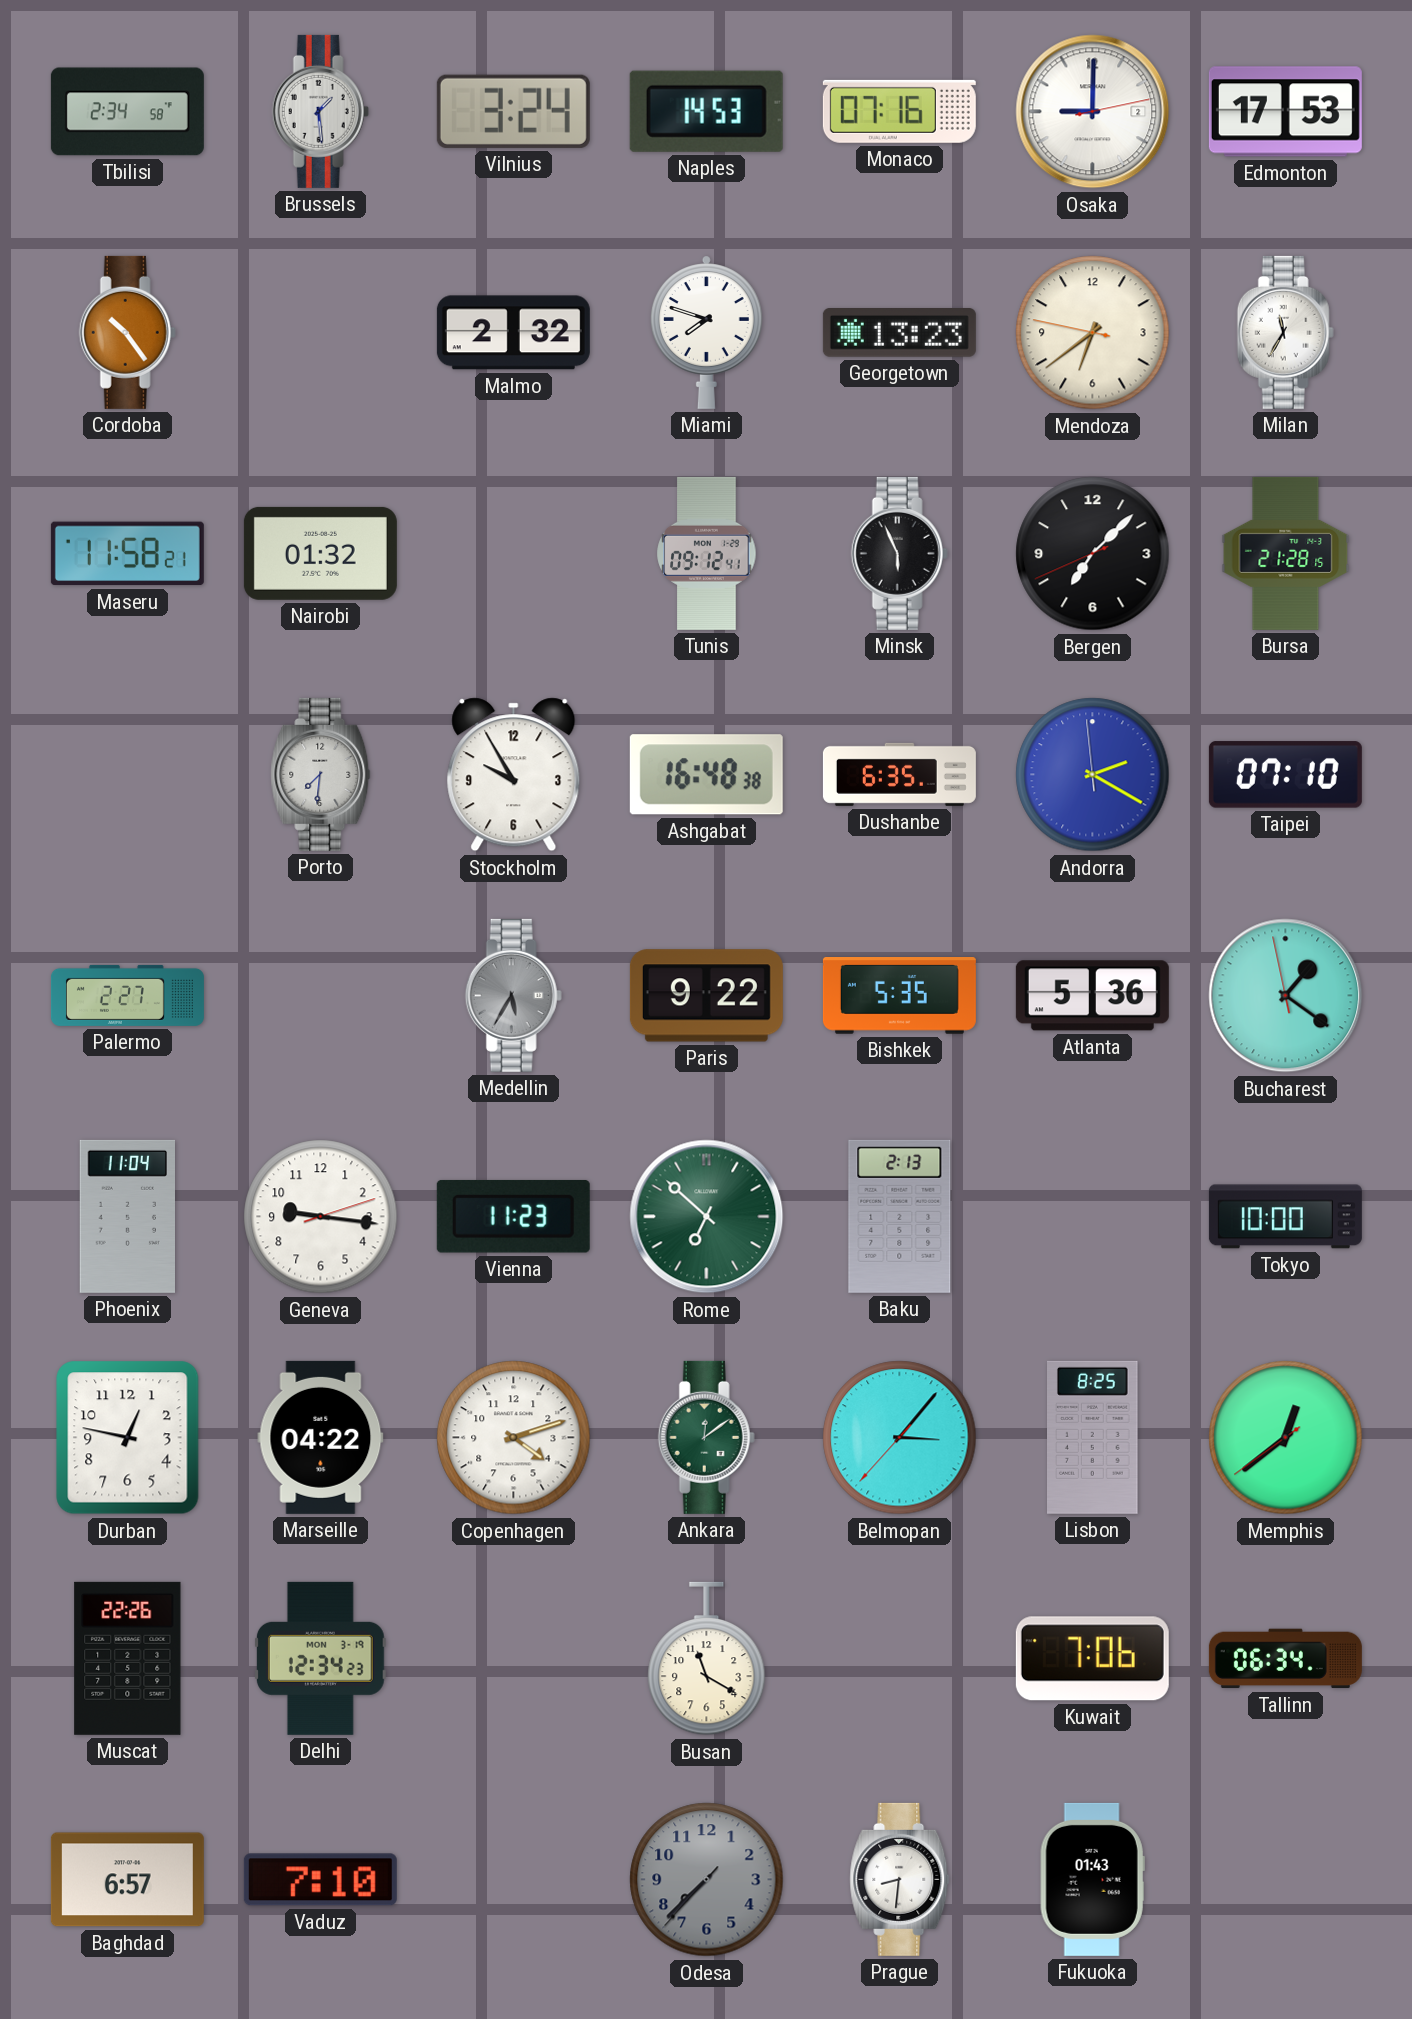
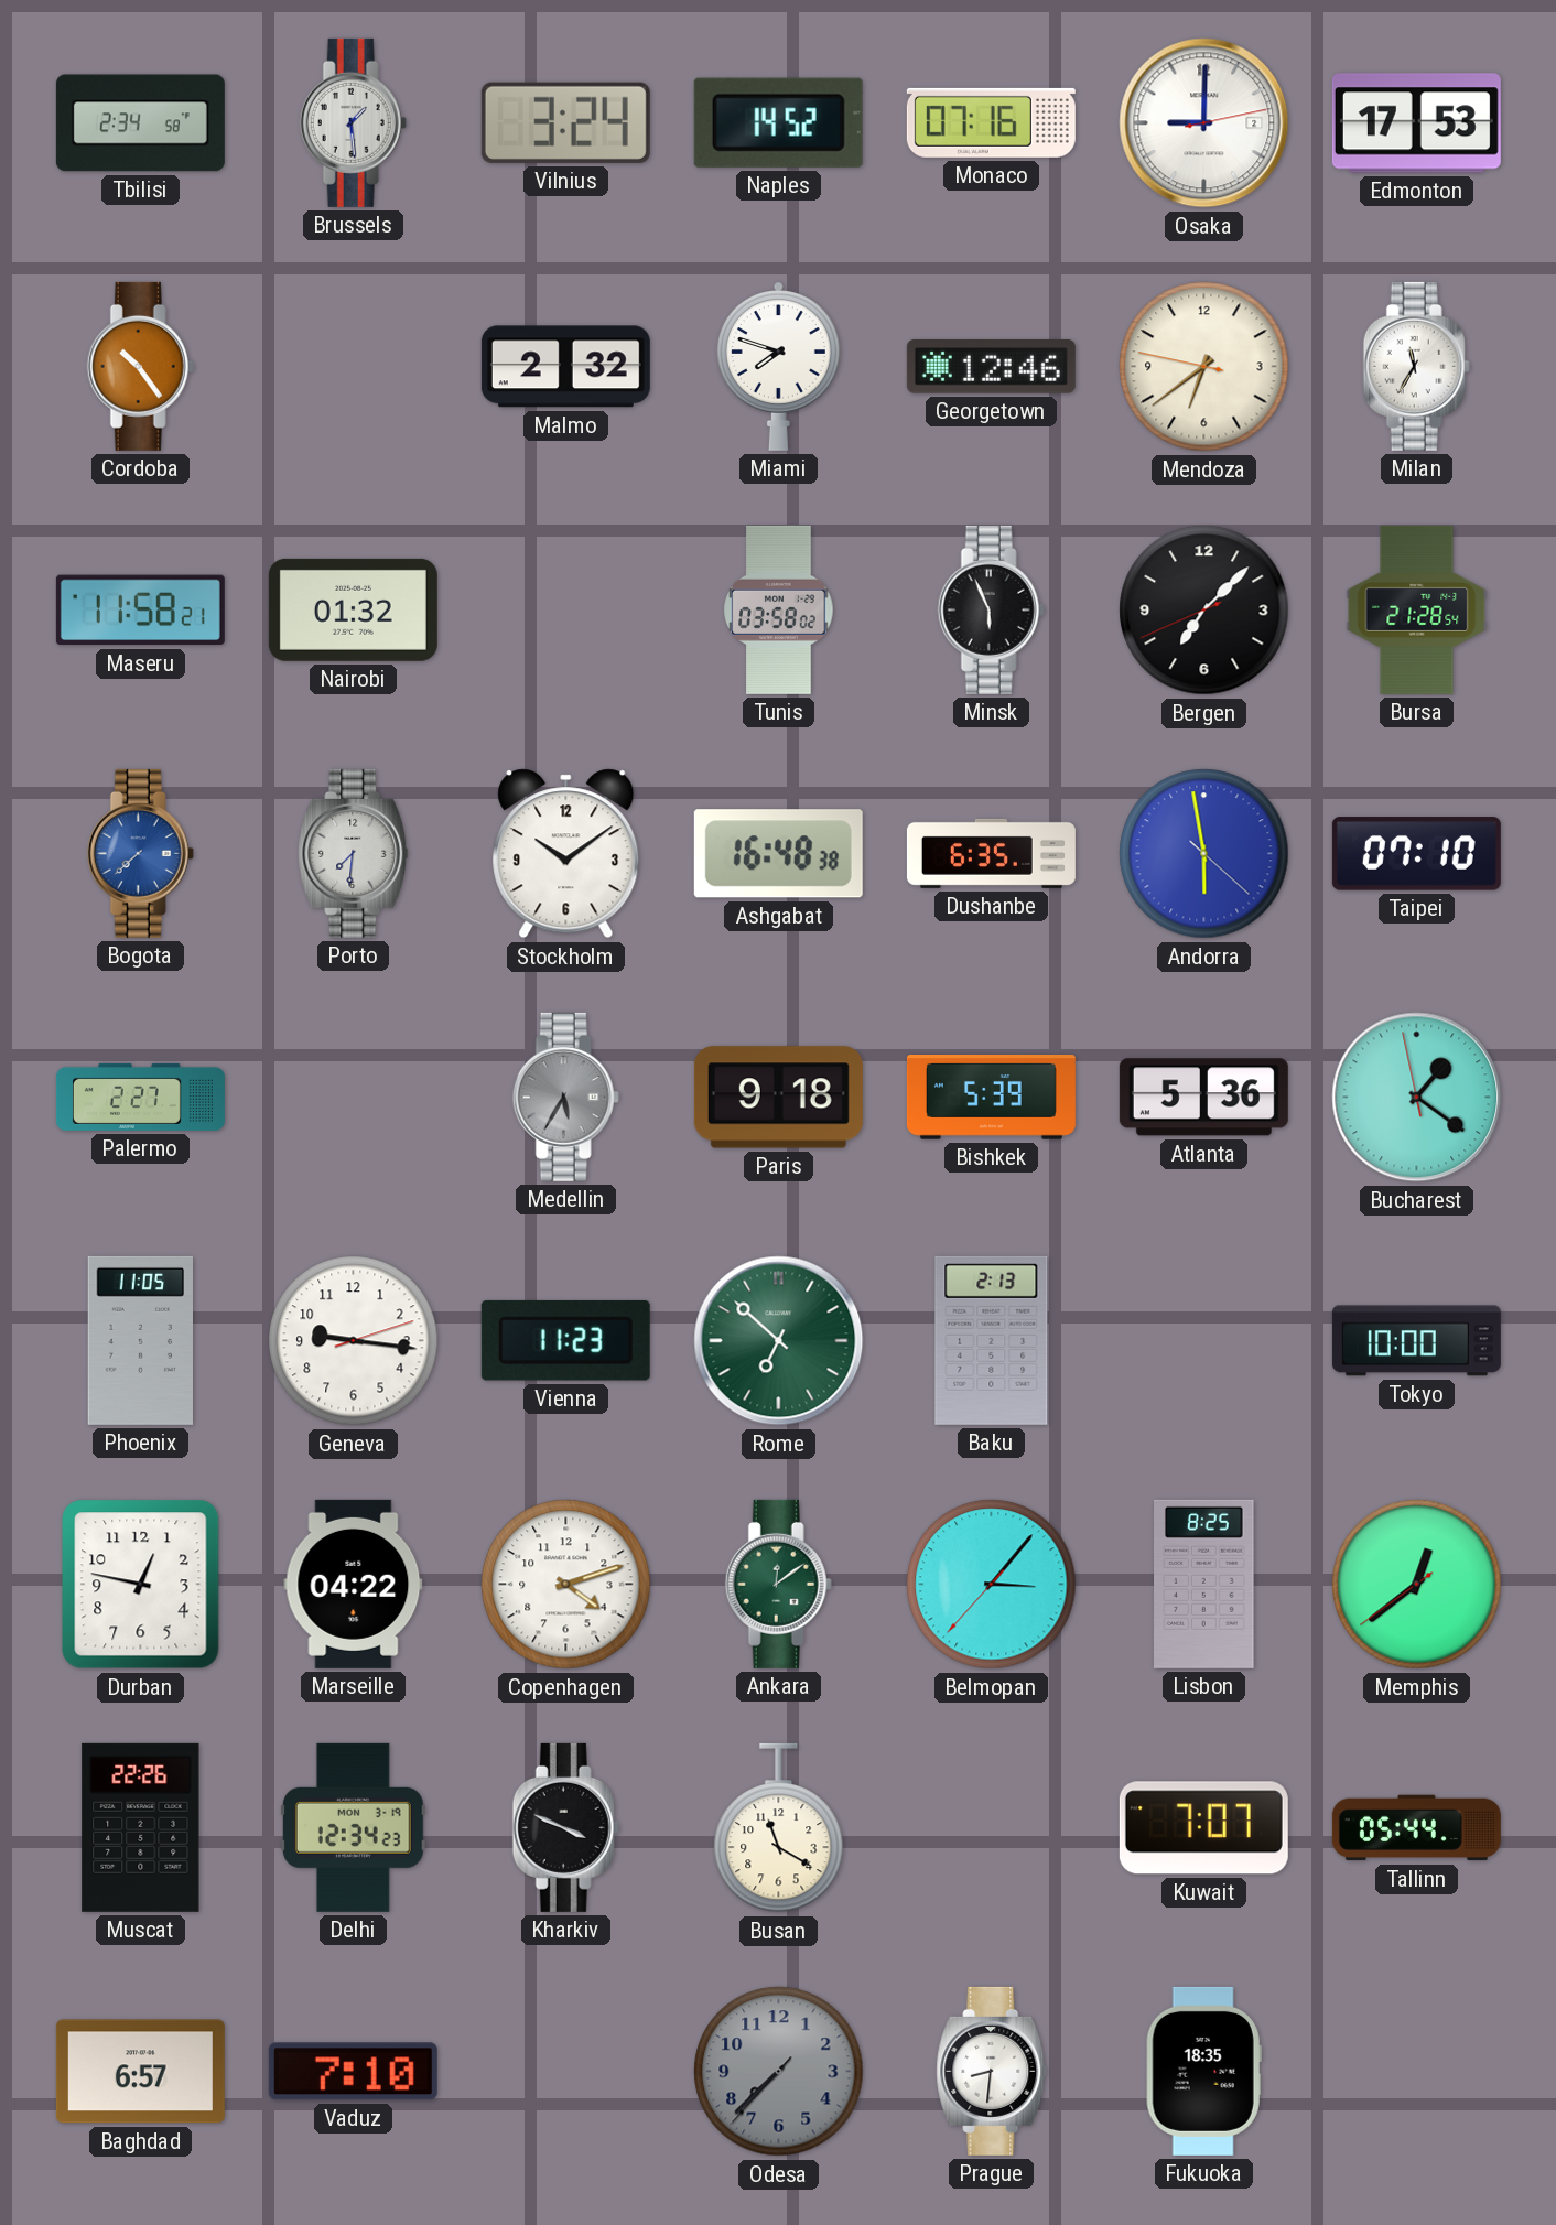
Naples: 14:53 -> 14:52
Georgetown: 13:23 -> 12:46
Tunis: 09:12 -> 03:58
Bursa: 21:28:15 -> 21:28:54
Bogota: none -> 7:38
Stockholm: 9:55 -> 10:09
Andorra: 2:19 -> 5:58
Paris: 9:22 -> 9:18
Bishkek: 5:35 -> 5:39
Phoenix: 11:04 -> 11:05
Kharkiv: none -> 3:49
Kuwait: 7:06 -> 7:07
Tallinn: 06:34 -> 05:44
Fukuoka: 01:43 -> 18:35
